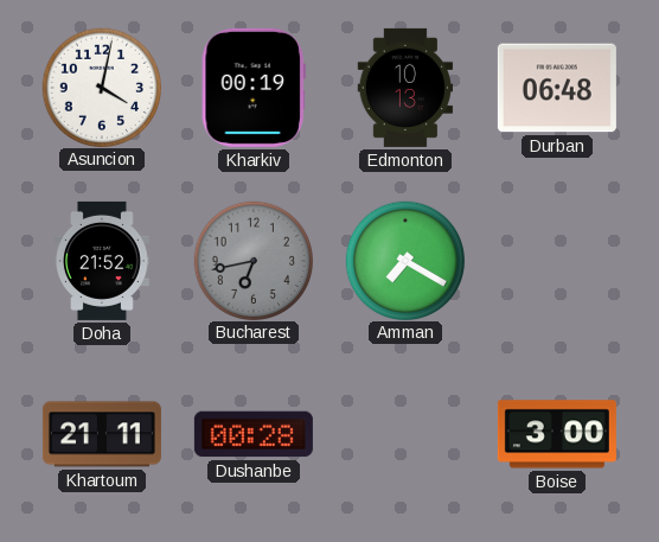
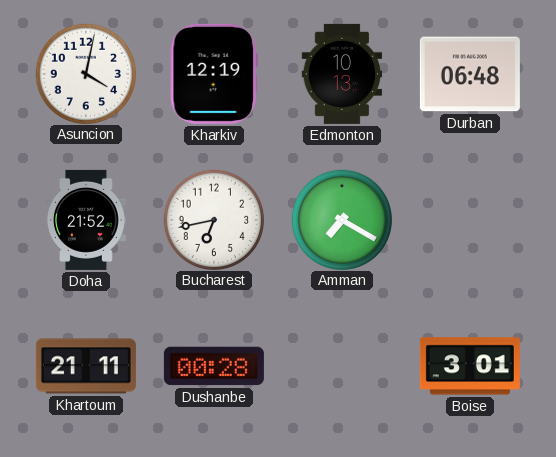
Kharkiv: 00:19 -> 12:19
Bucharest dial: grey -> white
Boise: 3:00 -> 3:01
